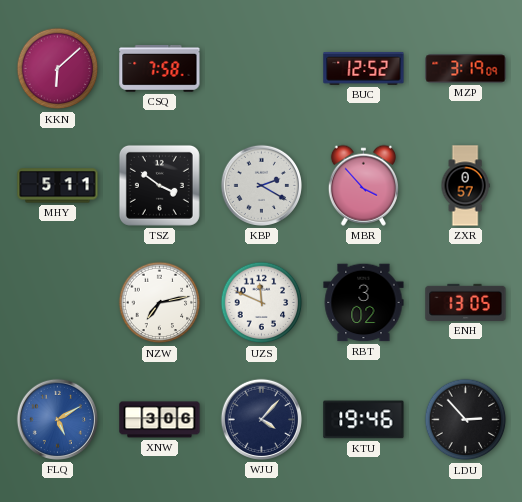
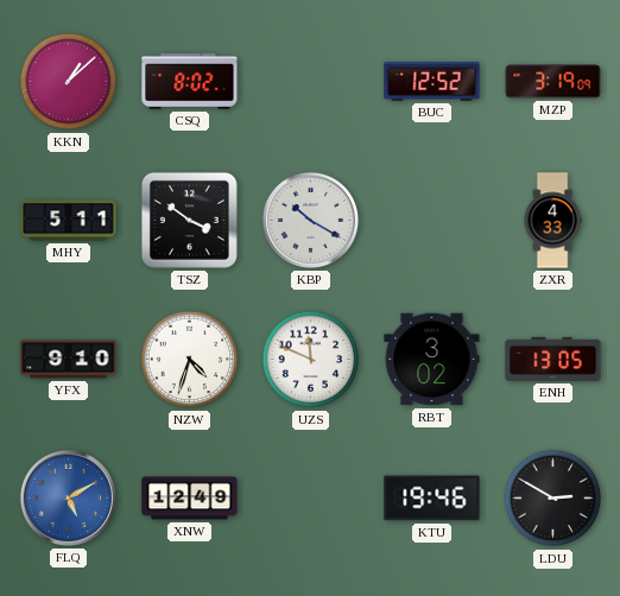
KKN: 6:08 -> 1:08
CSQ: 7:58 -> 8:02
KBP: 2:20 -> 10:20
MBR: 3:53 -> none
ZXR: 0:57 -> 4:33
YFX: none -> 9:10
NZW: 7:13 -> 4:33
XNW: 3:06 -> 12:49
WJU: 4:07 -> none
LDU: 2:53 -> 2:50
